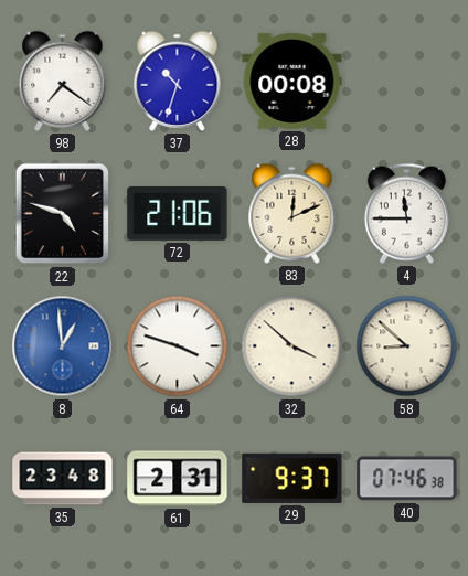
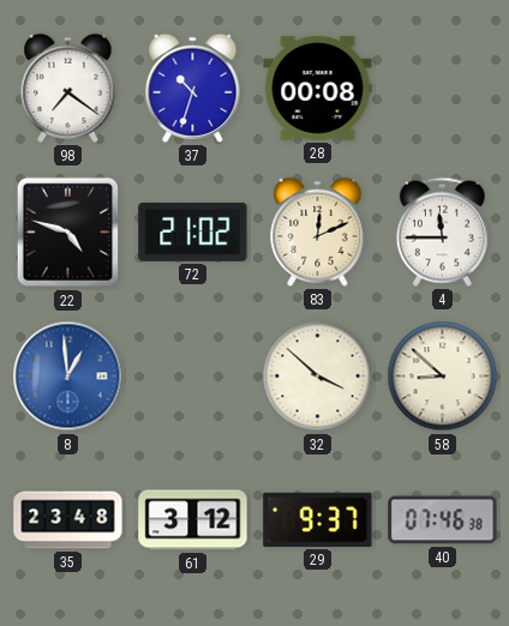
72: 21:06 -> 21:02
64: 3:48 -> none
61: 2:31 -> 3:12
